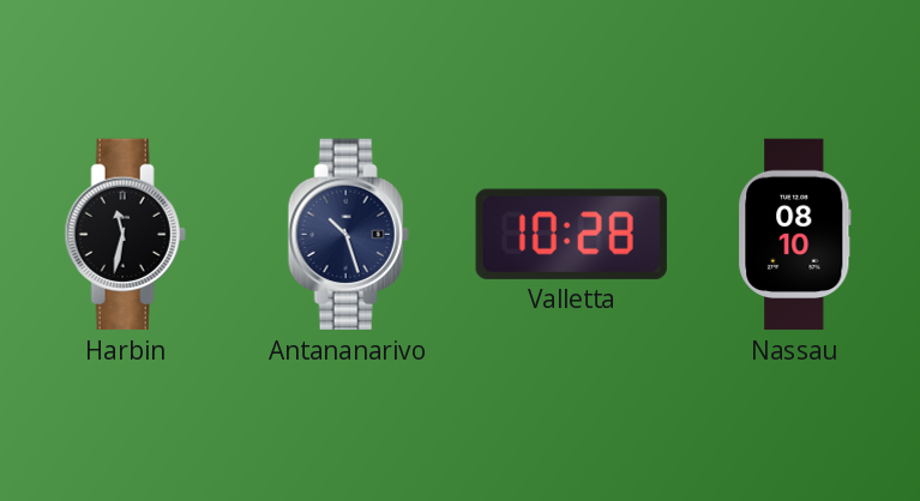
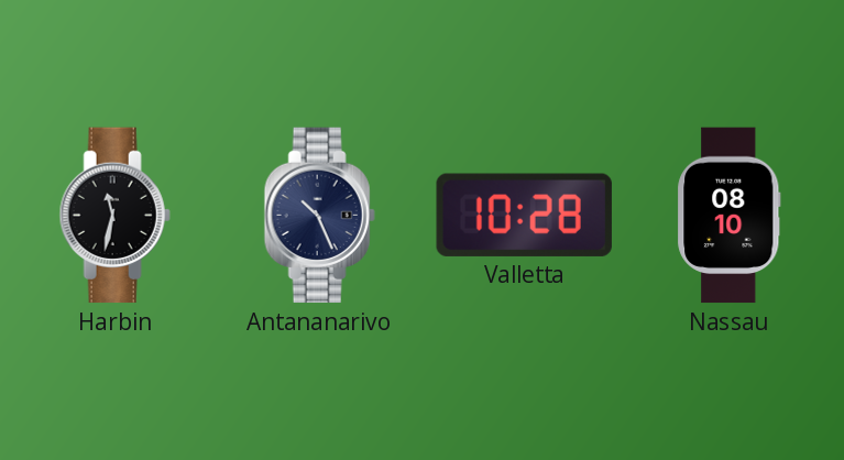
Antananarivo: 10:27 -> 10:26
